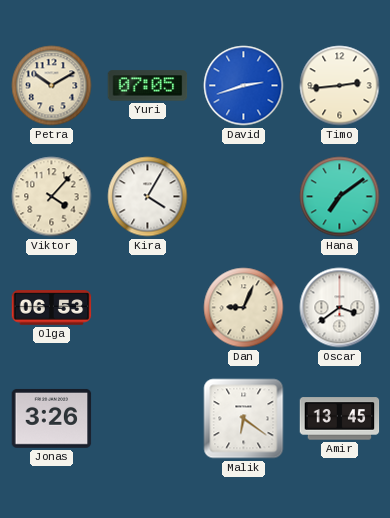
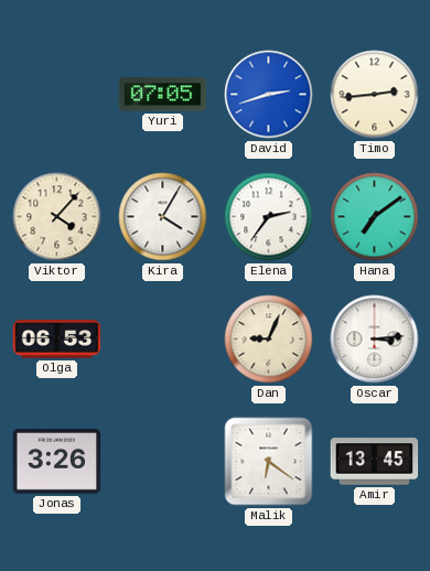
Petra: 10:10 -> none
Elena: none -> 2:36
Oscar: 3:39 -> 3:14
